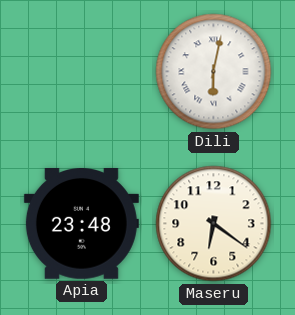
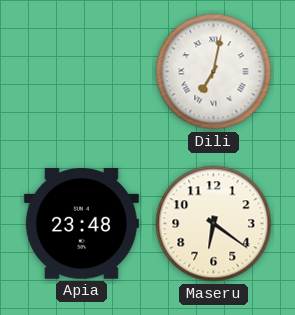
Dili: 6:02 -> 7:02
